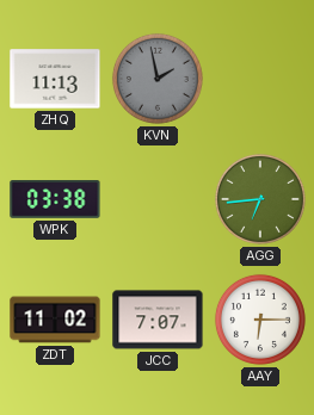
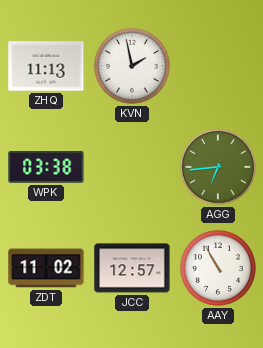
KVN dial: grey -> white
JCC: 7:07 -> 12:57
AAY: 6:15 -> 10:55
